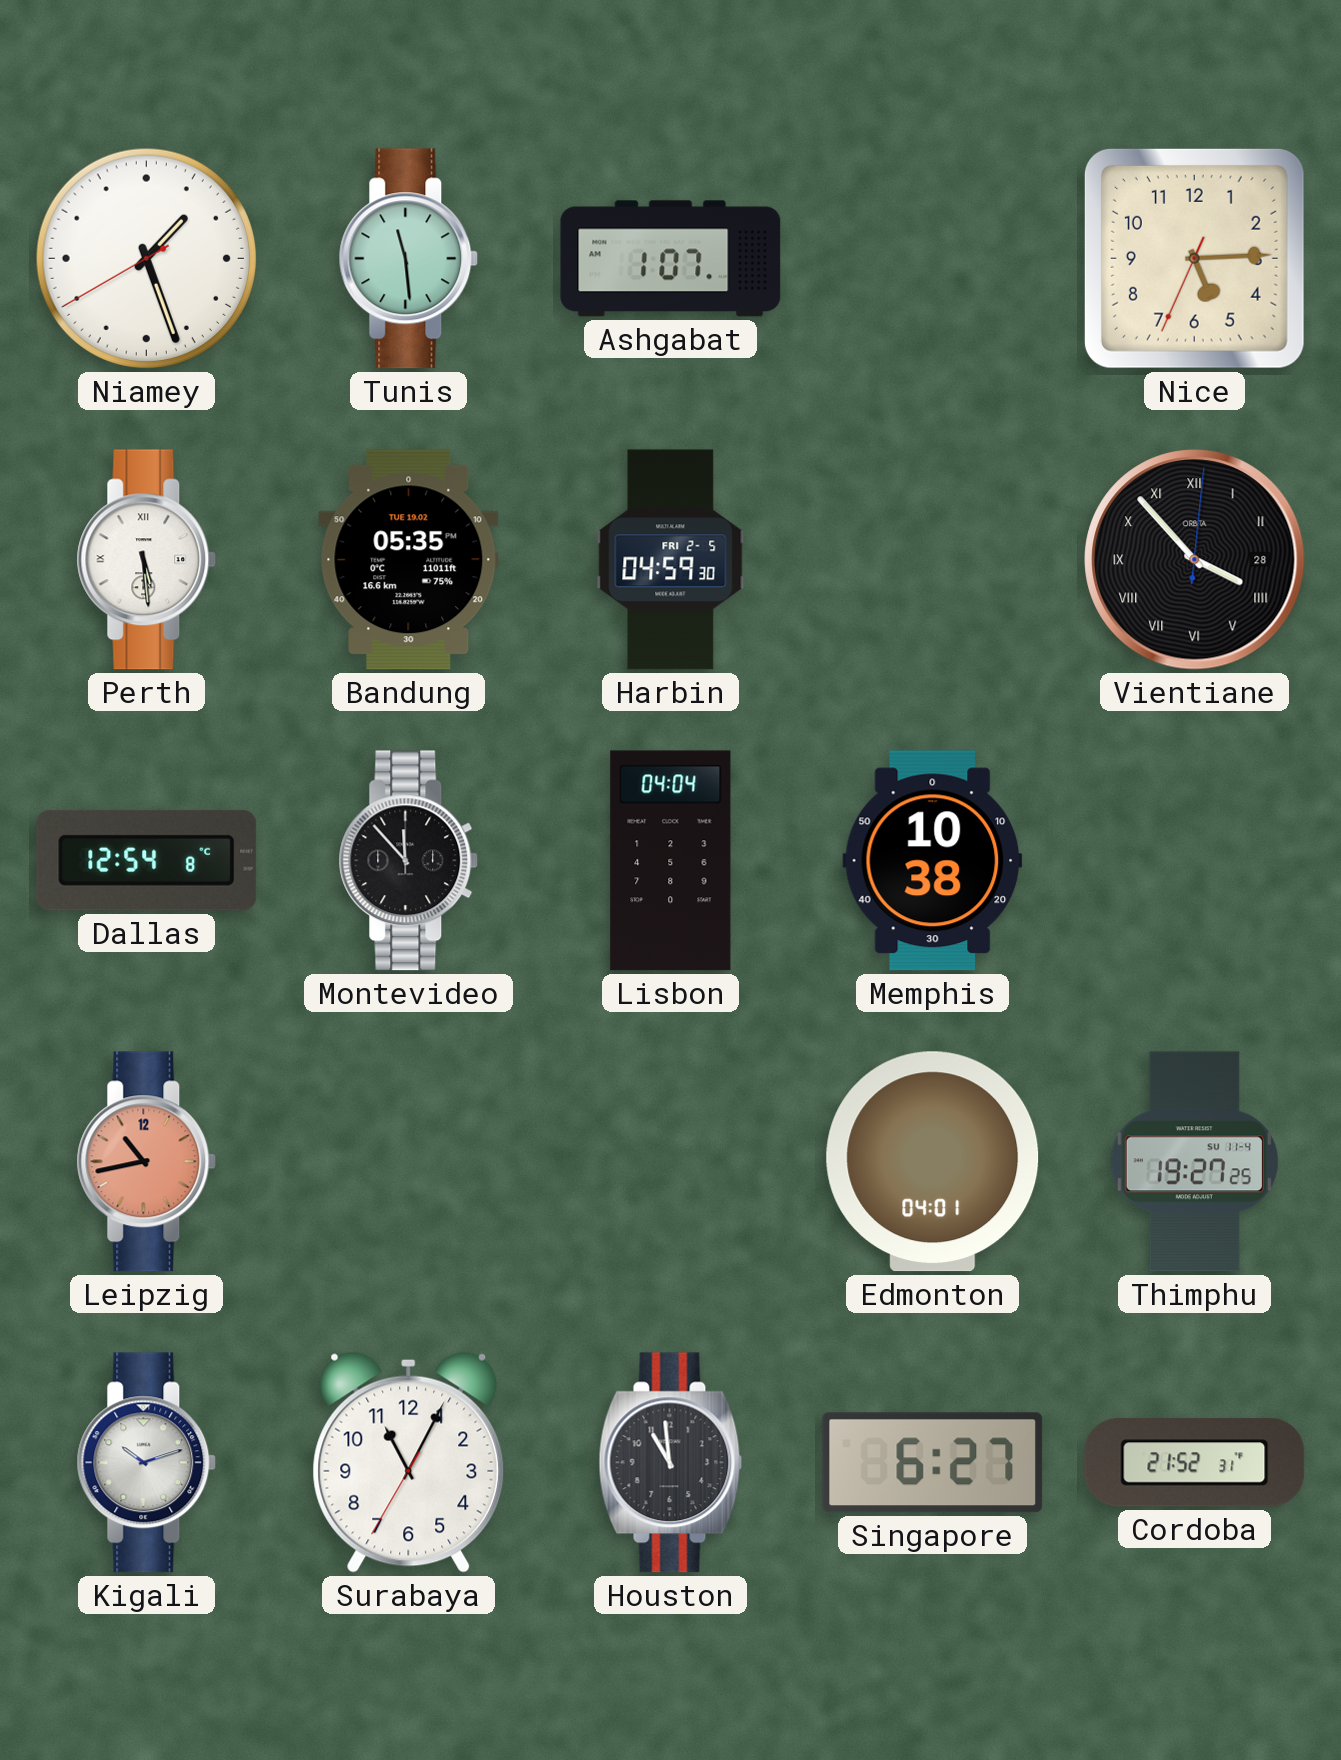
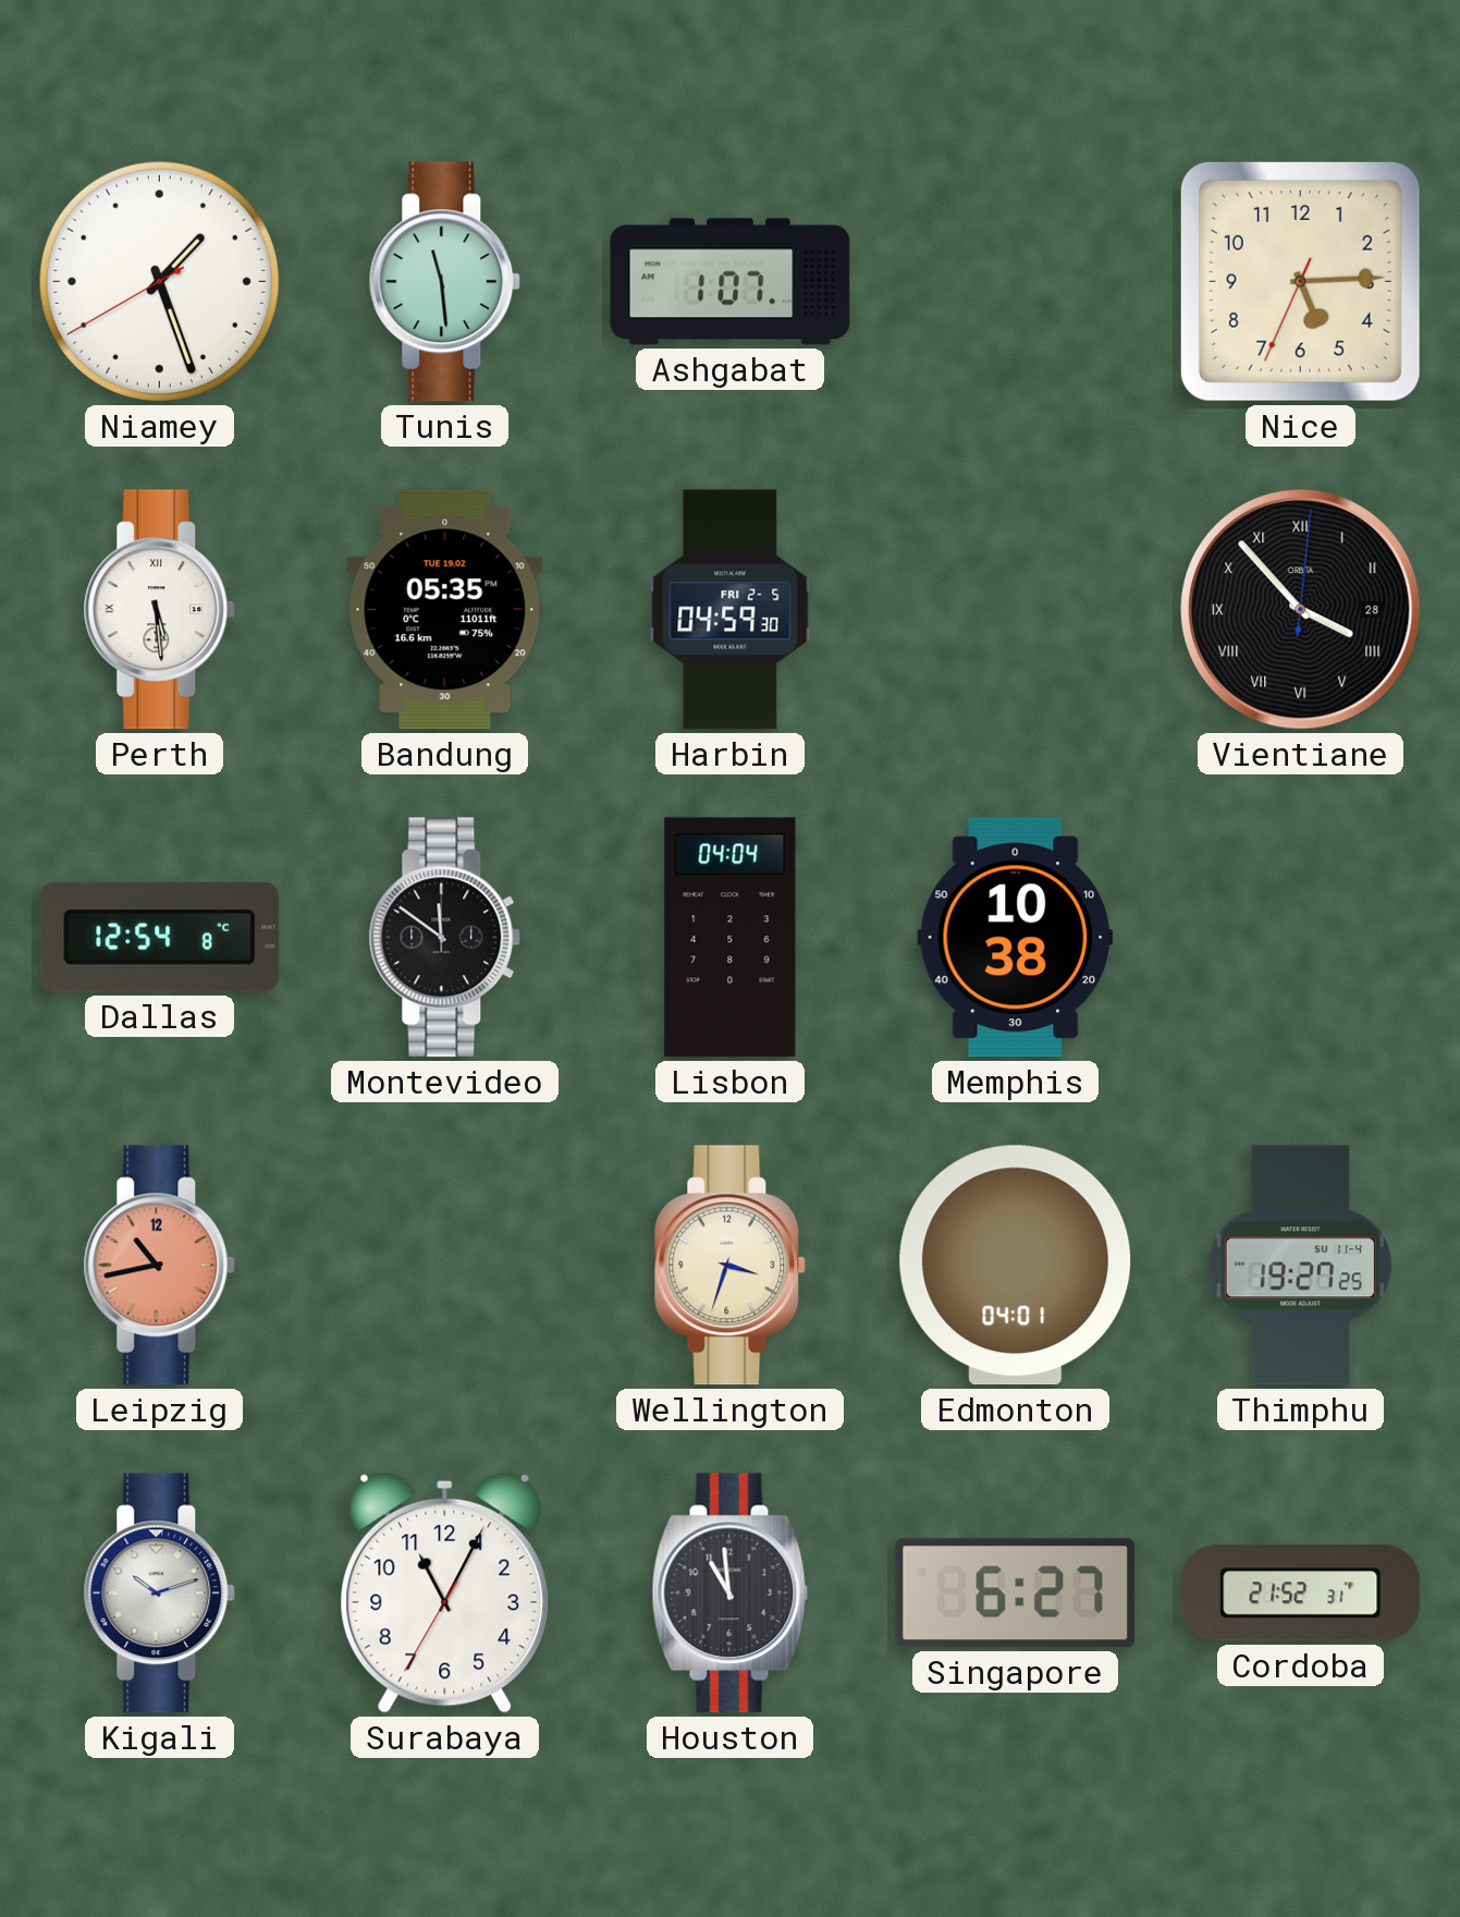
Montevideo: 11:53 -> 11:51
Wellington: none -> 3:33
